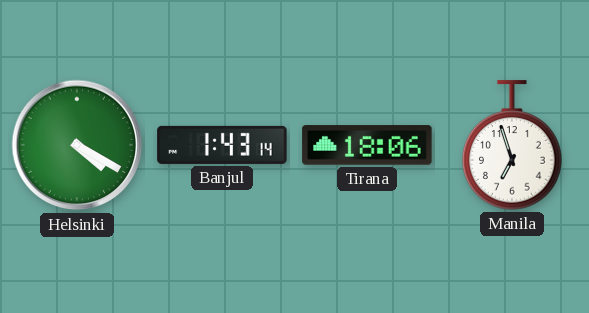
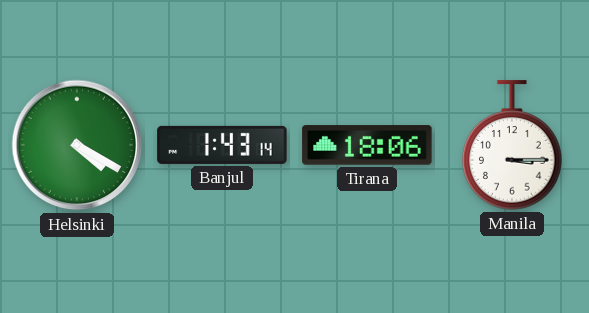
Manila: 6:57 -> 3:15
